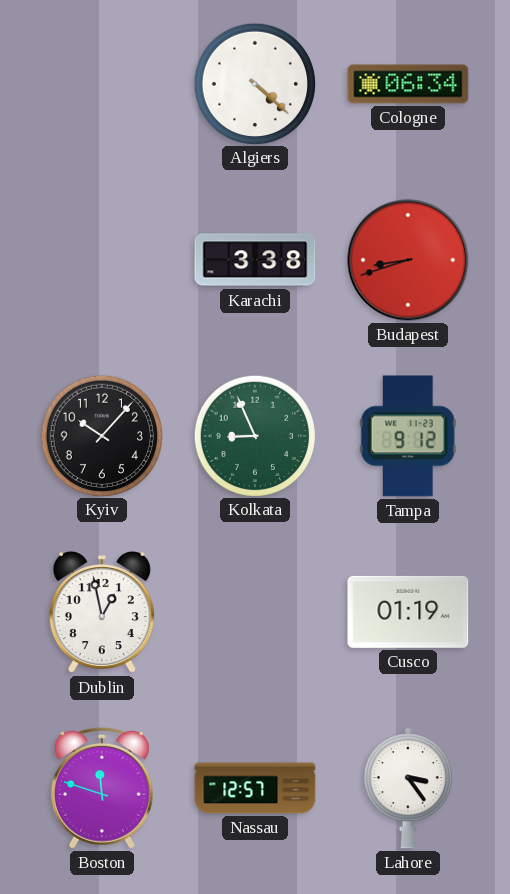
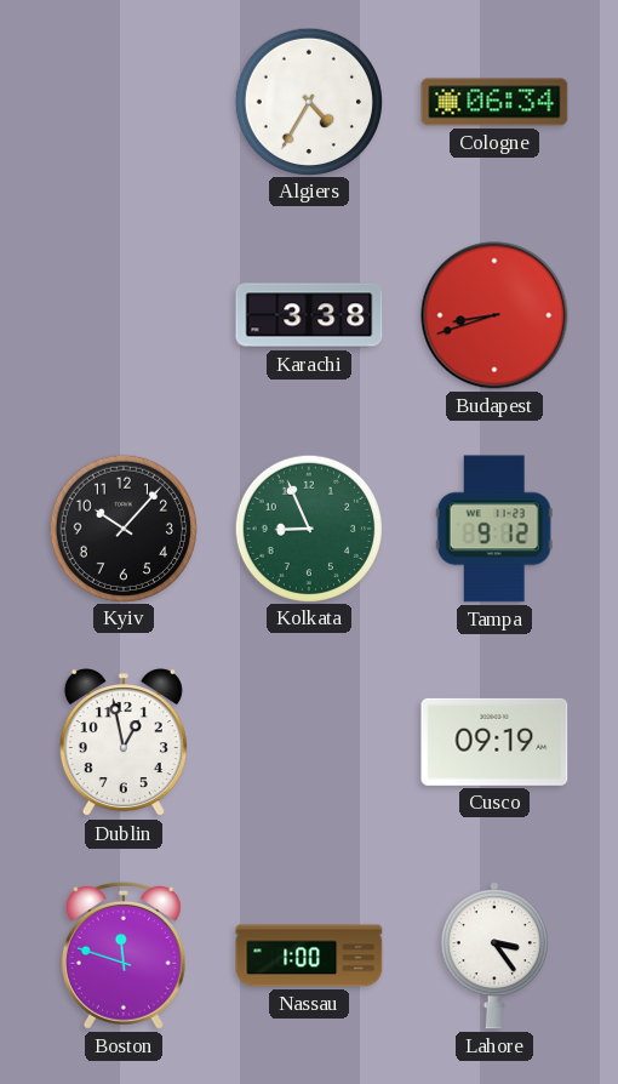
Algiers: 4:22 -> 4:35
Cusco: 01:19 -> 09:19
Nassau: 12:57 -> 1:00
